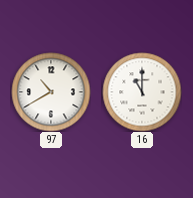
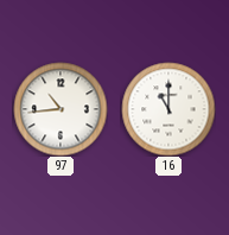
97: 10:40 -> 10:44
